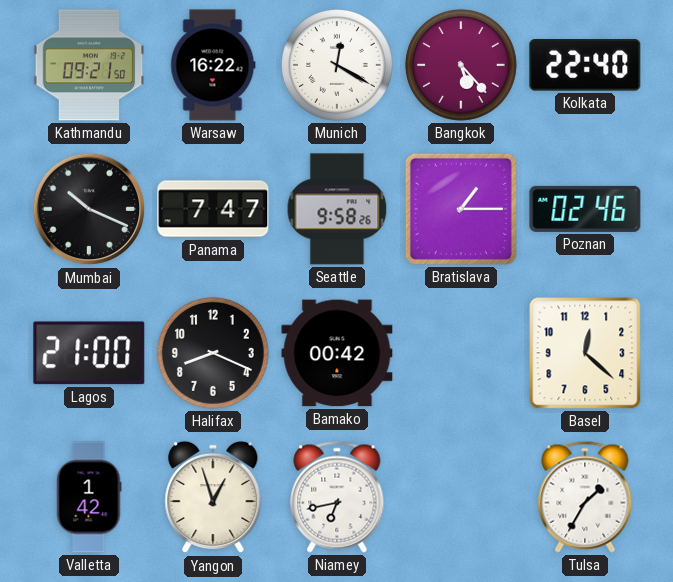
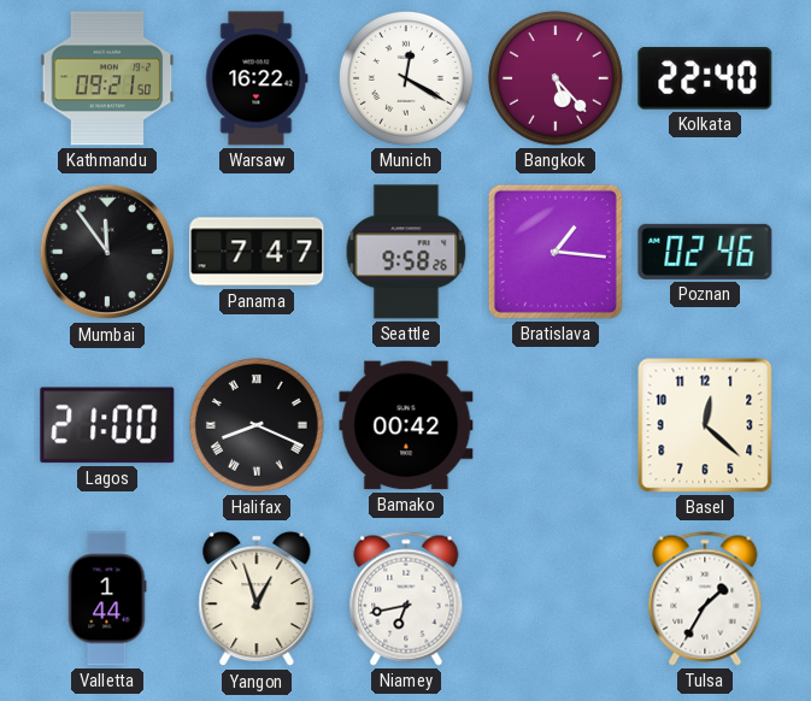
Mumbai: 10:19 -> 11:54
Bratislava: 1:15 -> 1:16
Halifax numerals: Arabic -> Roman
Valletta: 1:42 -> 1:44
